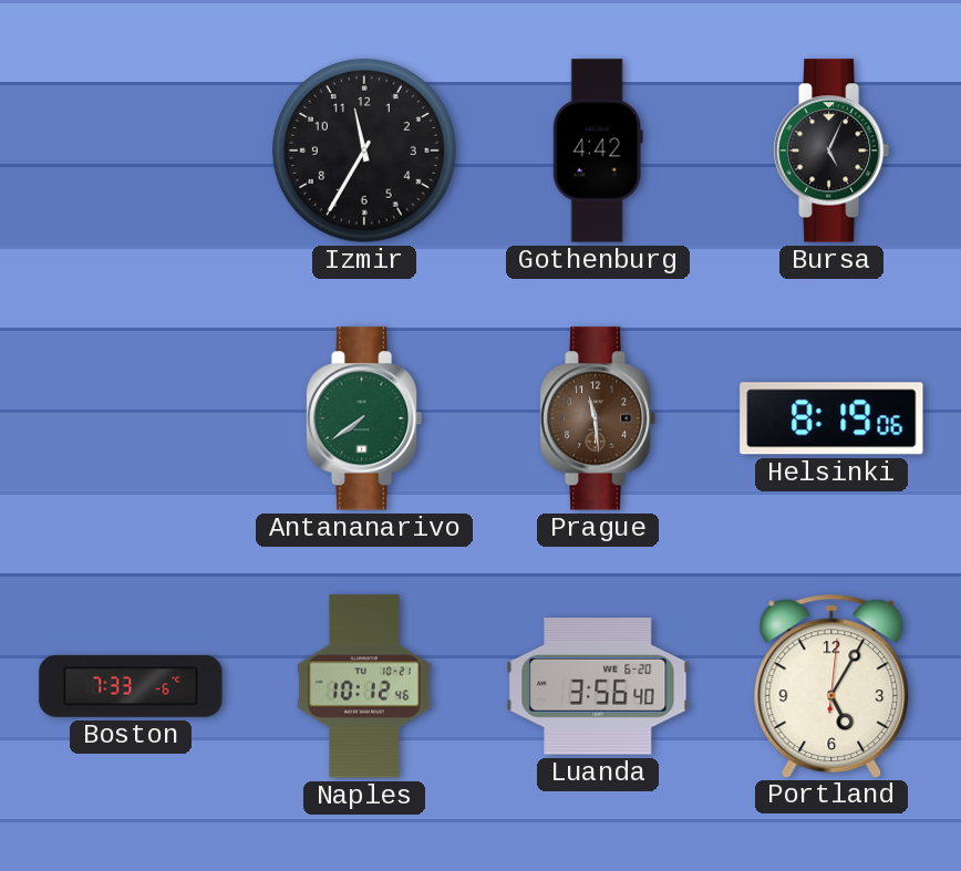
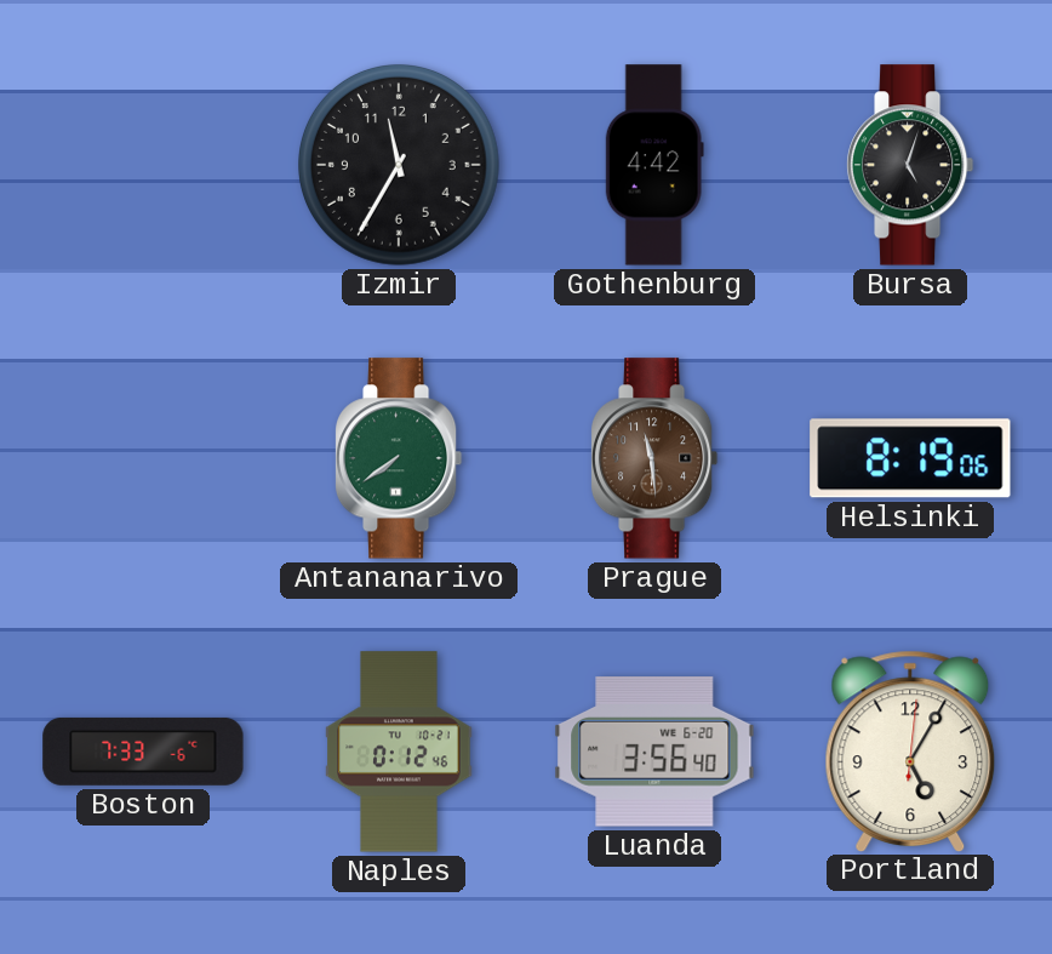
Bursa: 5:04 -> 5:03
Naples: 10:12 -> 0:12
